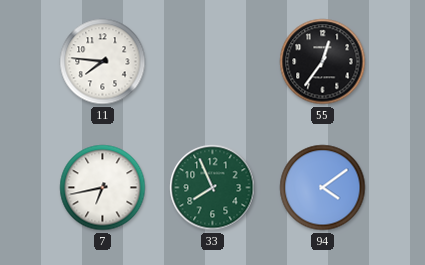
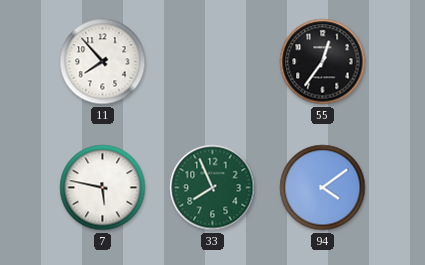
11: 7:46 -> 7:53
7: 6:43 -> 5:47
